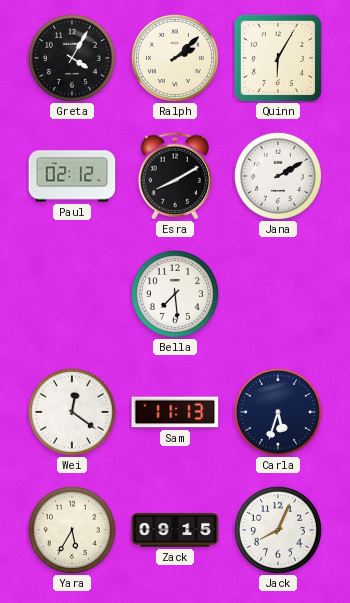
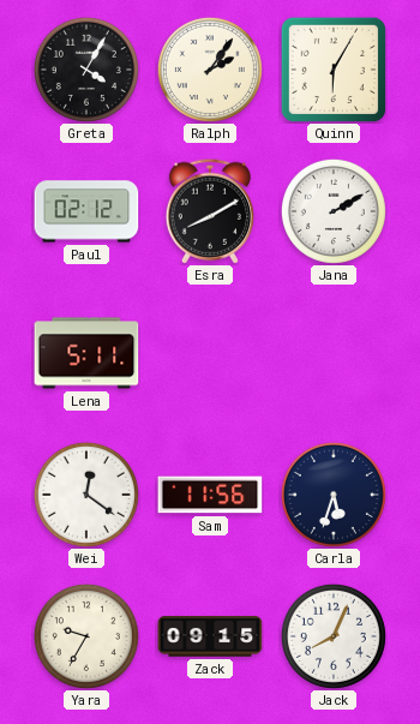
Ralph: 2:08 -> 2:06
Lena: none -> 5:11
Bella: 7:29 -> none
Sam: 11:13 -> 11:56
Yara: 5:35 -> 9:35
